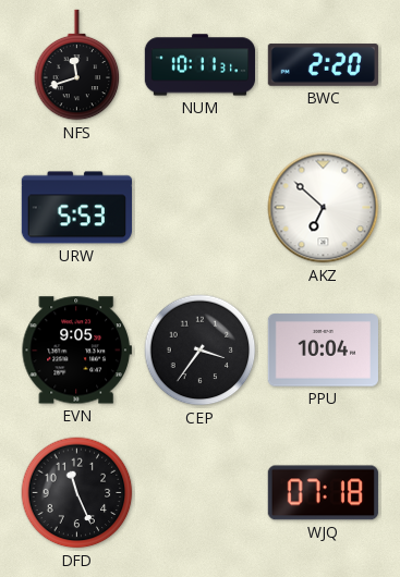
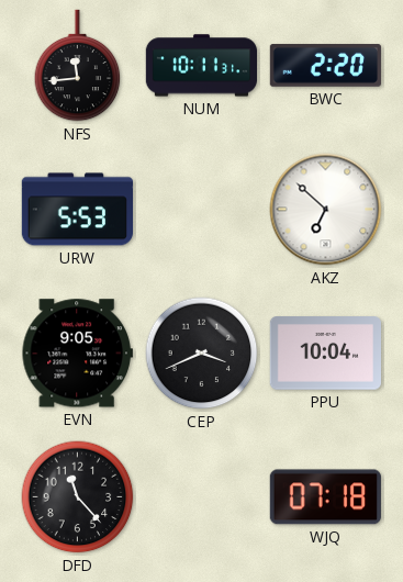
NFS: 11:42 -> 11:44
CEP: 3:36 -> 3:41
DFD: 11:26 -> 11:23
